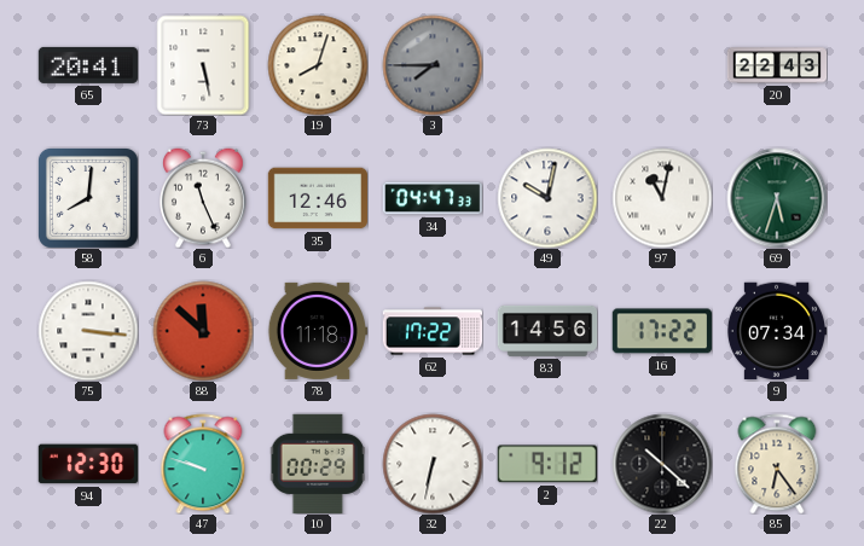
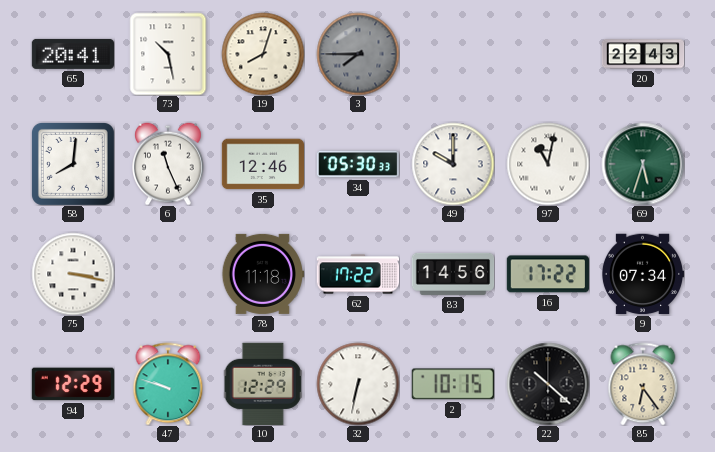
73: 5:28 -> 10:28
34: 04:47 -> 05:30
49: 10:02 -> 10:00
75: 3:16 -> 3:17
88: 11:52 -> none
94: 12:30 -> 12:29
10: 00:29 -> 12:29
2: 9:12 -> 10:15
